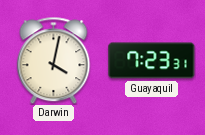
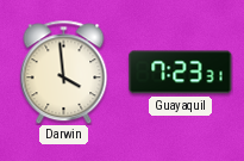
Darwin: 4:02 -> 3:59
